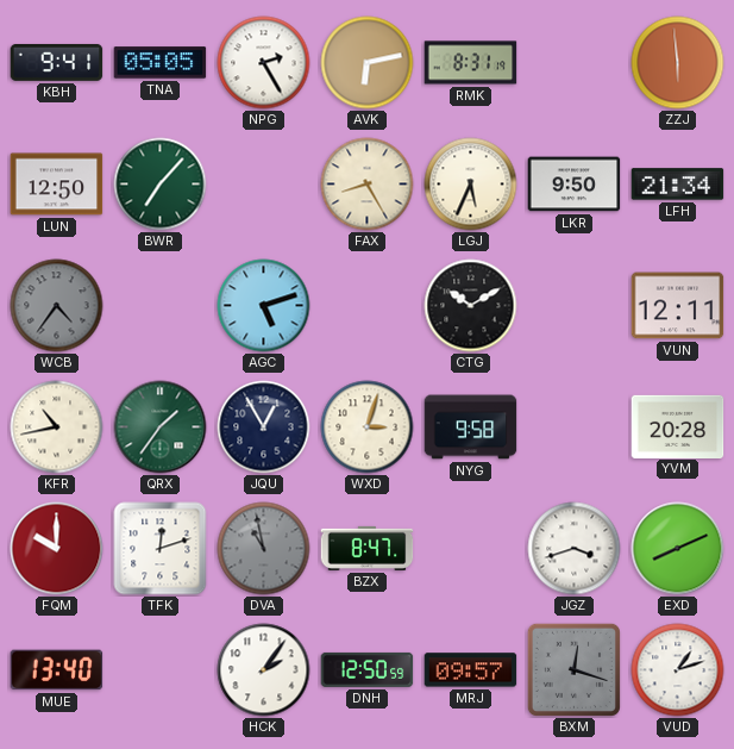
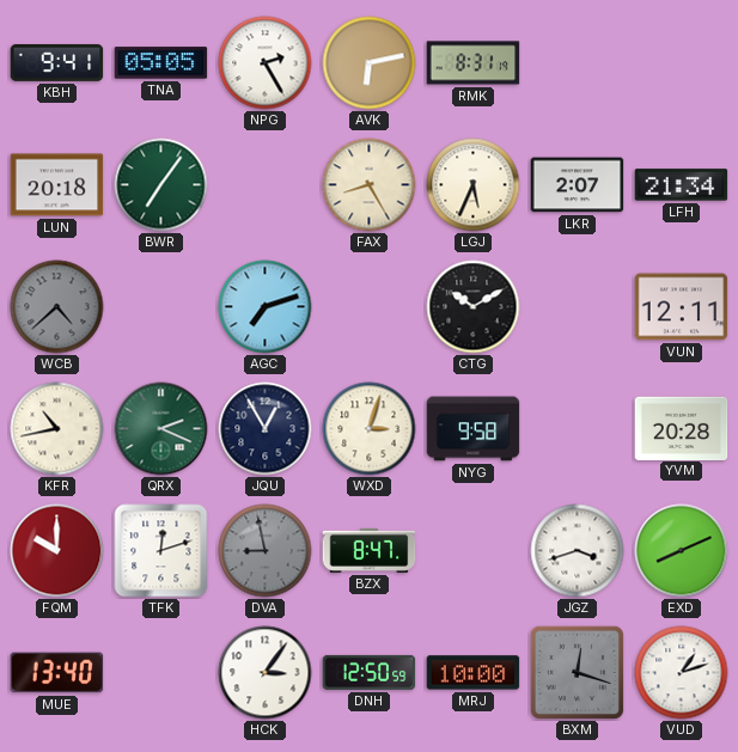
ZZJ: 5:59 -> none
LUN: 12:50 -> 20:18
BWR: 7:07 -> 7:06
LKR: 9:50 -> 2:07
WCB: 4:36 -> 4:38
AGC: 5:12 -> 7:12
QRX: 1:36 -> 2:19
DVA: 10:58 -> 8:58
HCK: 2:06 -> 3:06
MRJ: 09:57 -> 10:00
